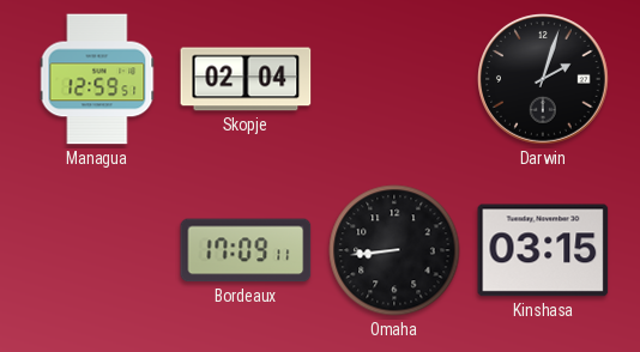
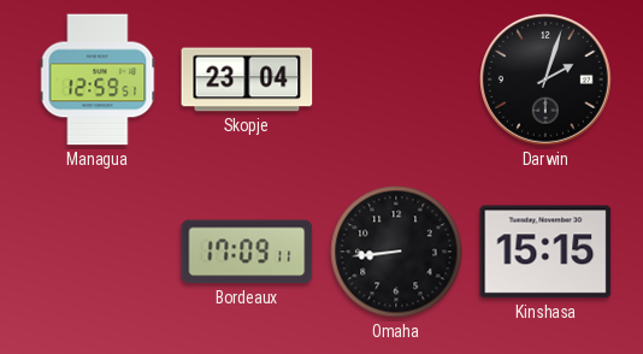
Skopje: 02:04 -> 23:04
Kinshasa: 03:15 -> 15:15
